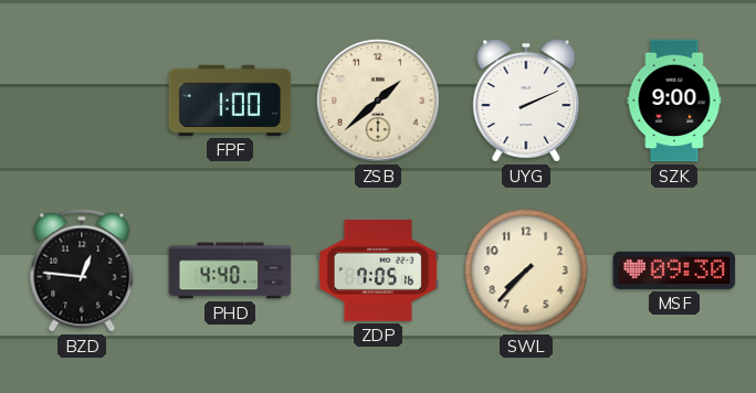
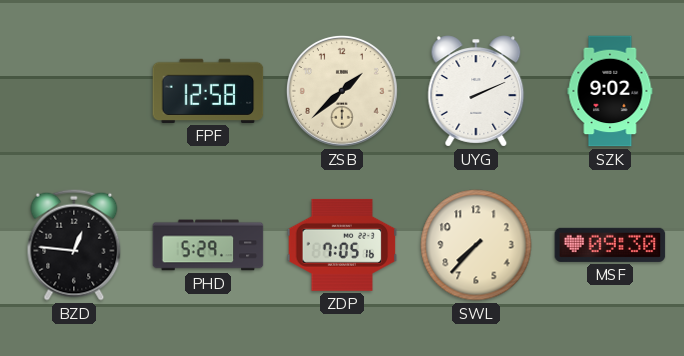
FPF: 1:00 -> 12:58
SZK: 9:00 -> 9:02
PHD: 4:40 -> 5:29
